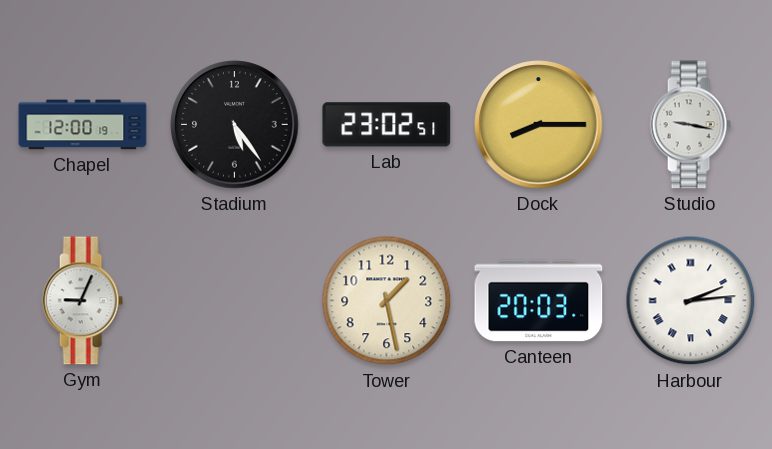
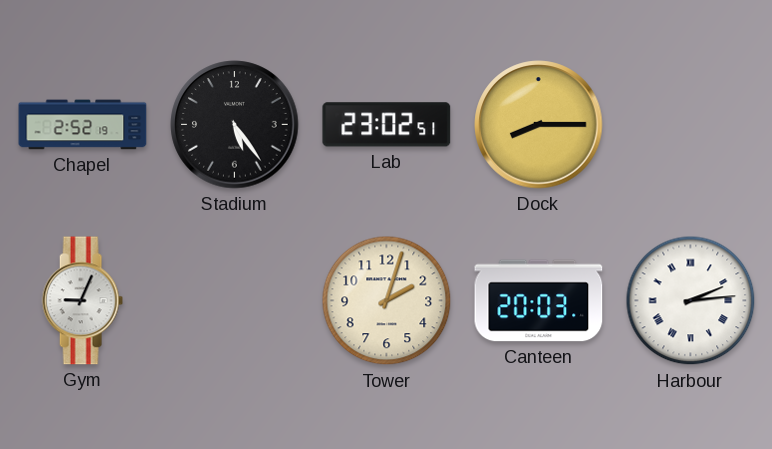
Chapel: 12:00 -> 2:52
Studio: 9:17 -> none
Tower: 1:28 -> 2:03
